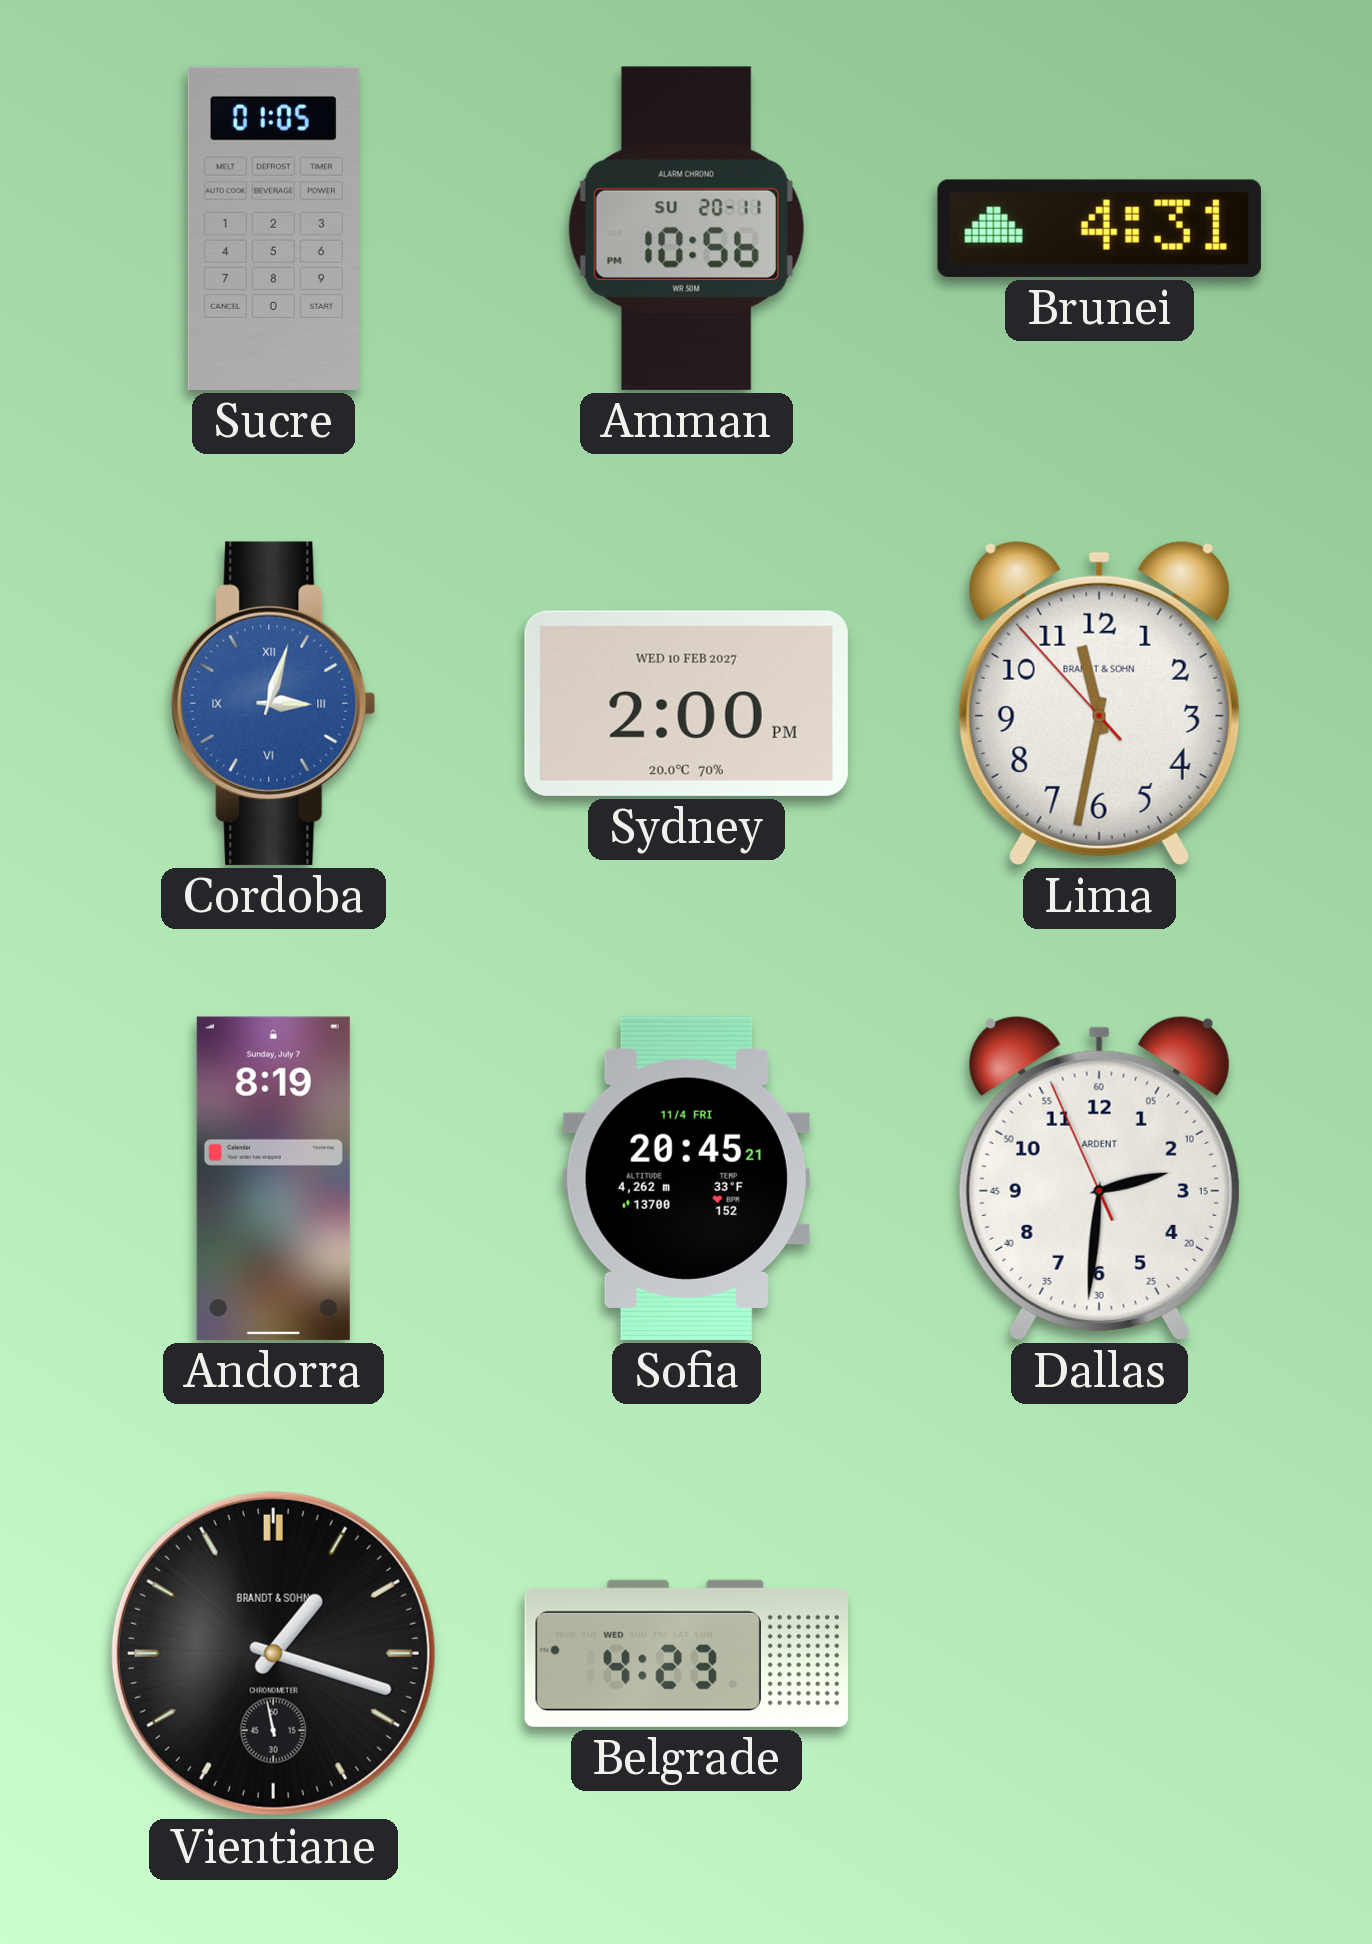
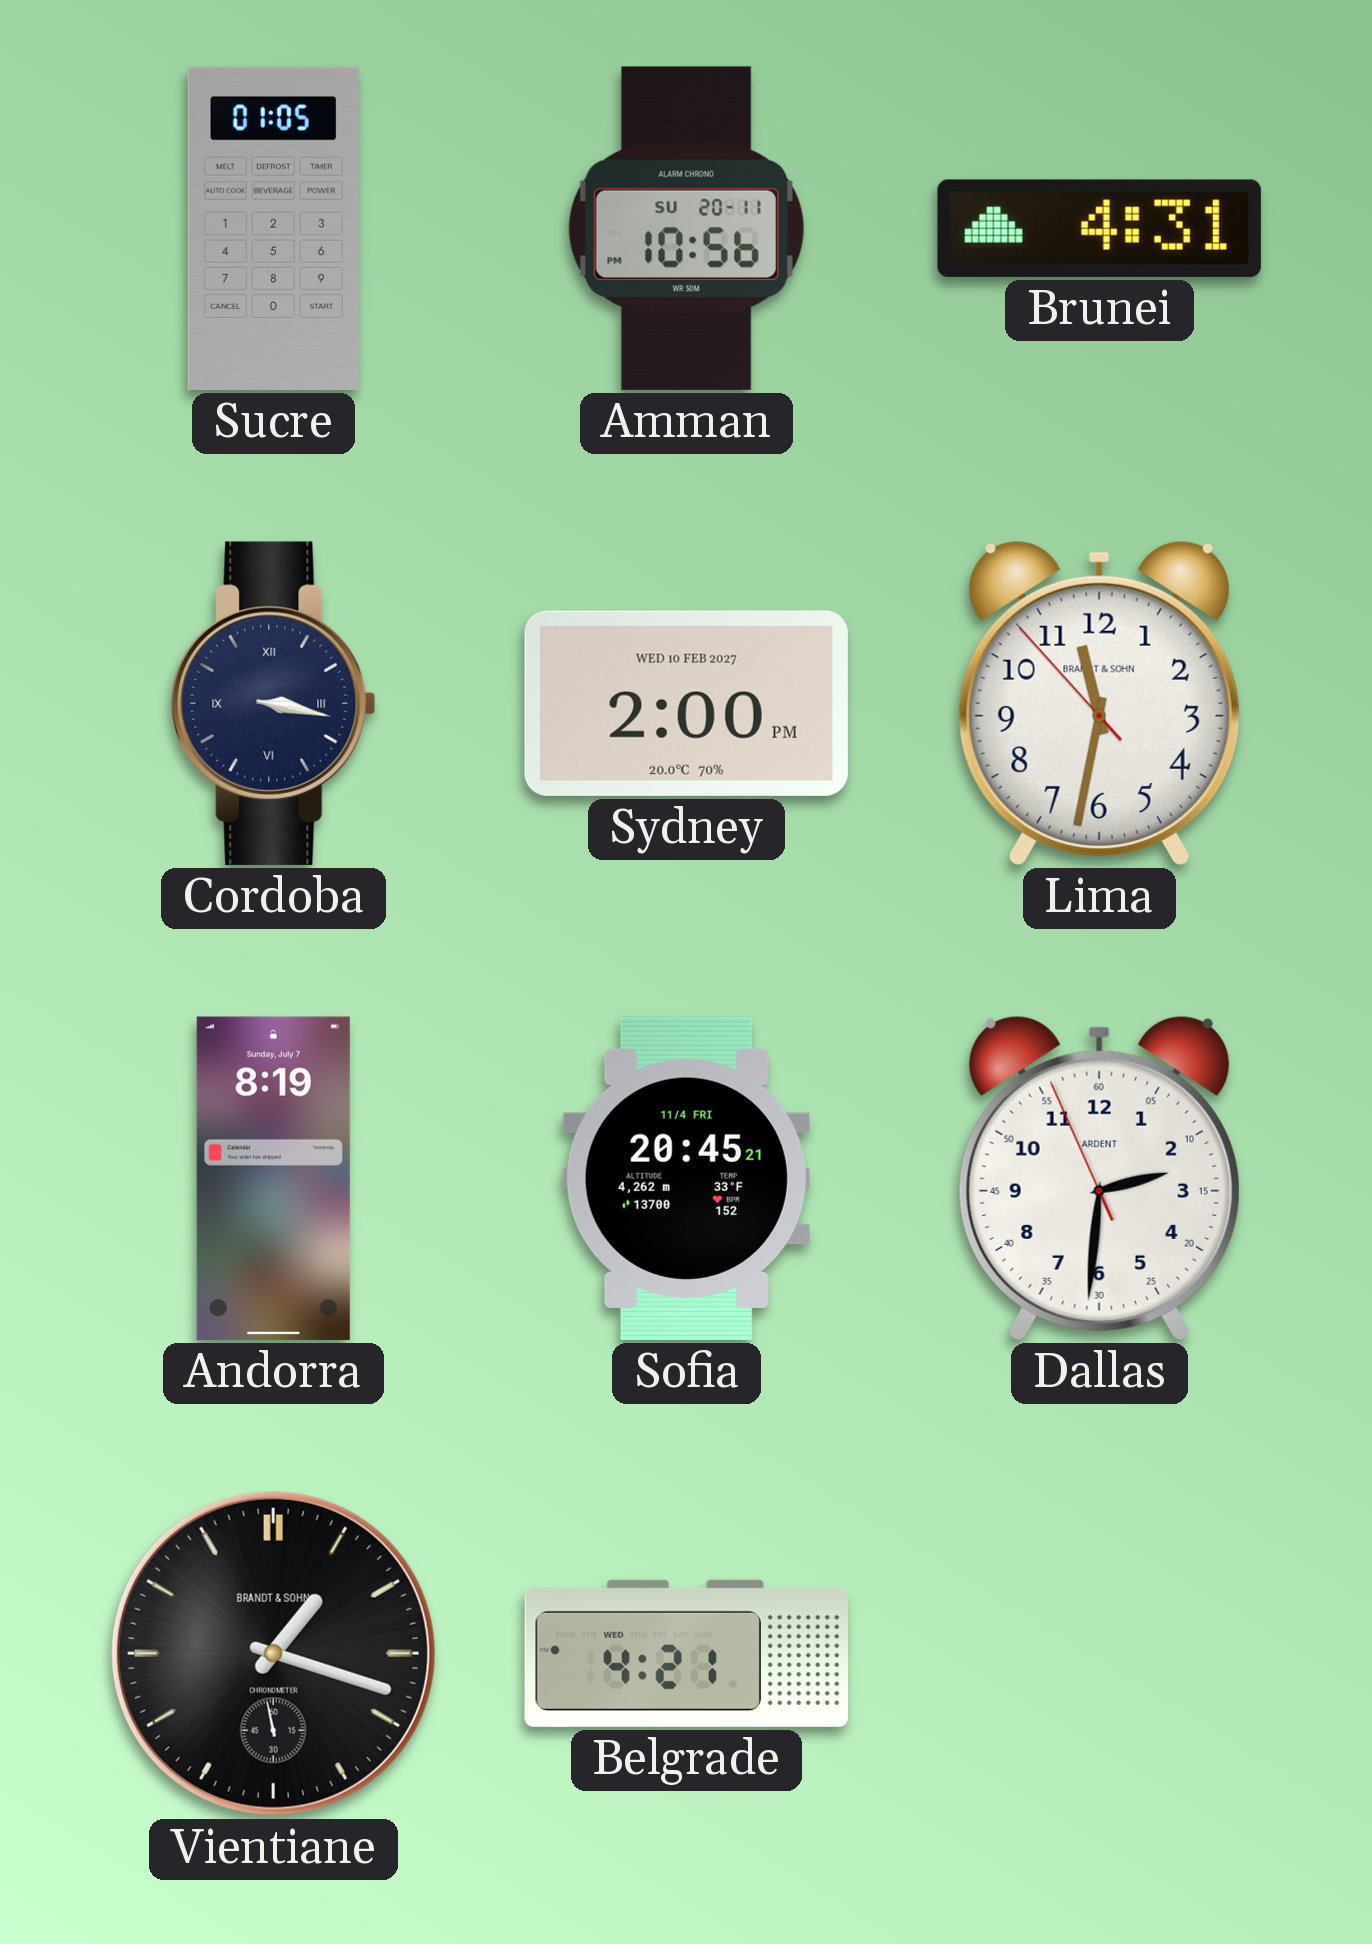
Cordoba: 3:03 -> 3:17
Cordoba dial: blue -> navy
Belgrade: 4:23 -> 4:21
